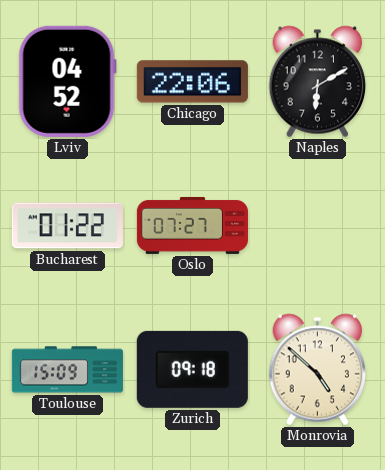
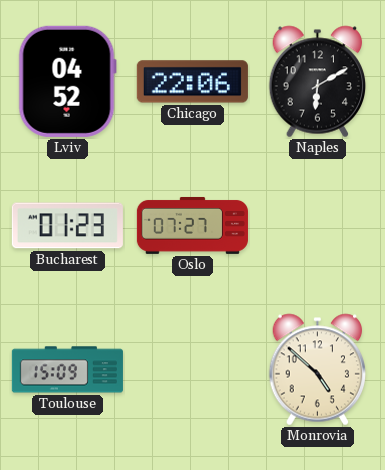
Bucharest: 01:22 -> 01:23
Zurich: 09:18 -> none
